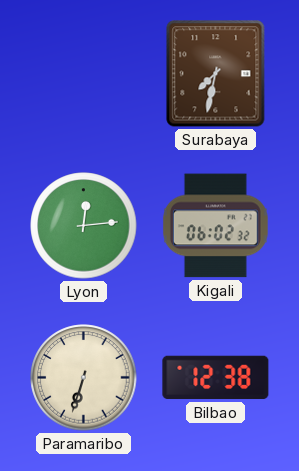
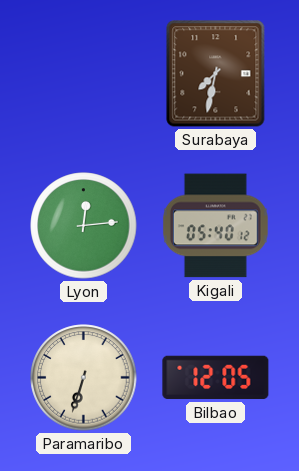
Kigali: 06:02 -> 05:40
Bilbao: 12:38 -> 12:05
